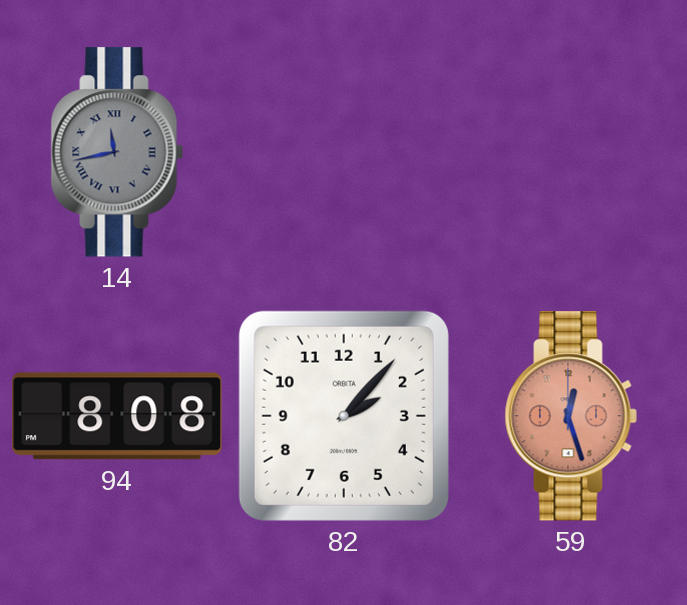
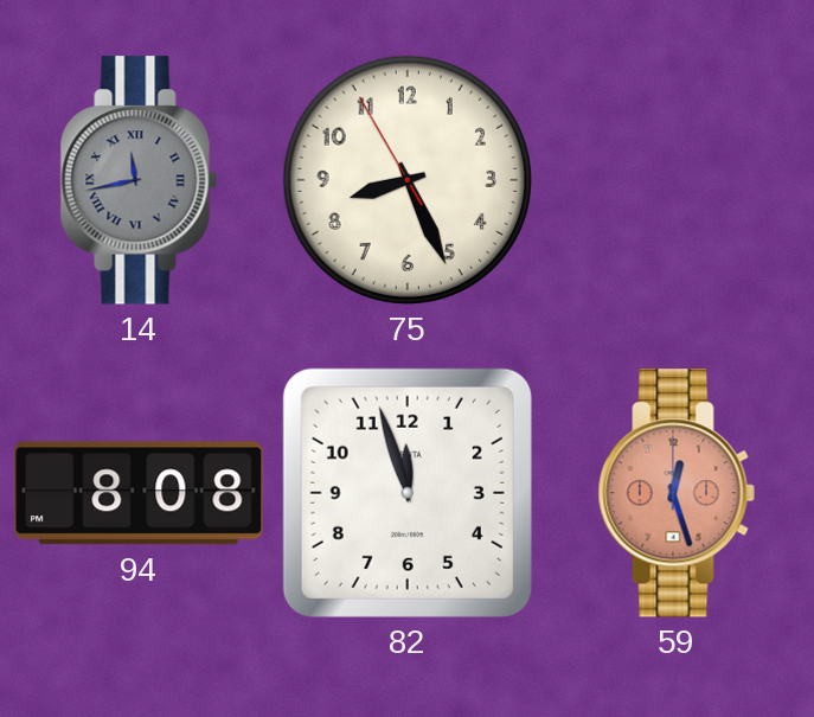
75: none -> 8:25
82: 2:07 -> 11:57
